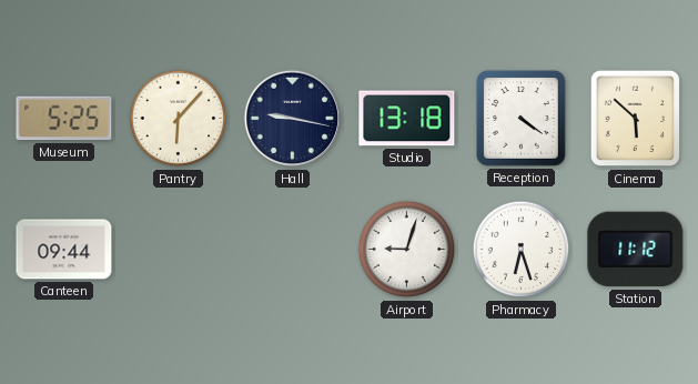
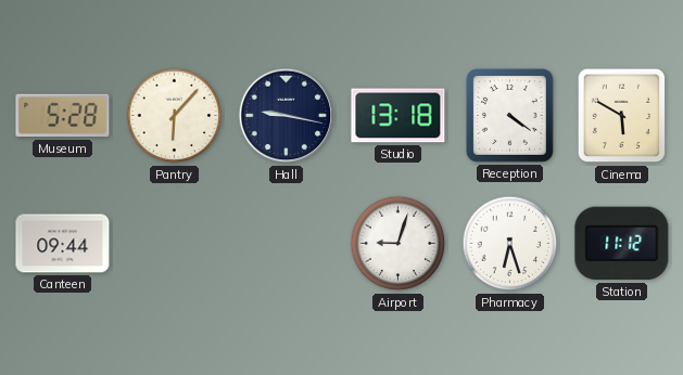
Museum: 5:25 -> 5:28
Cinema: 5:52 -> 5:50
